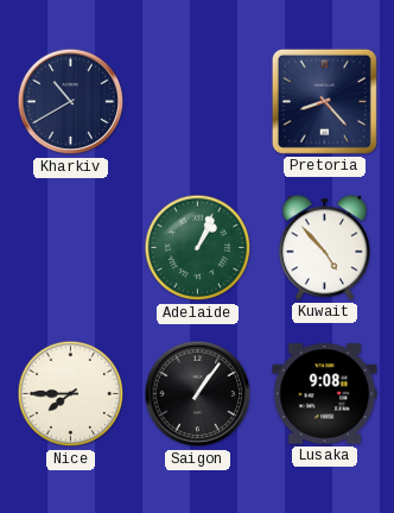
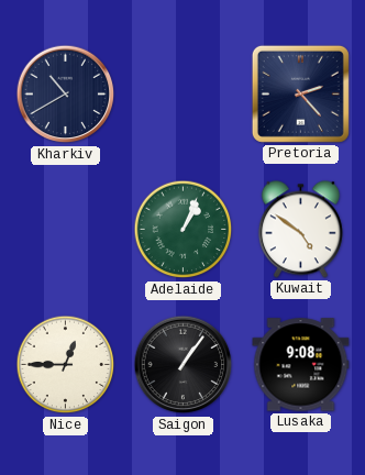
Pretoria: 8:23 -> 2:23
Kuwait: 4:53 -> 4:51
Nice: 7:45 -> 12:45
